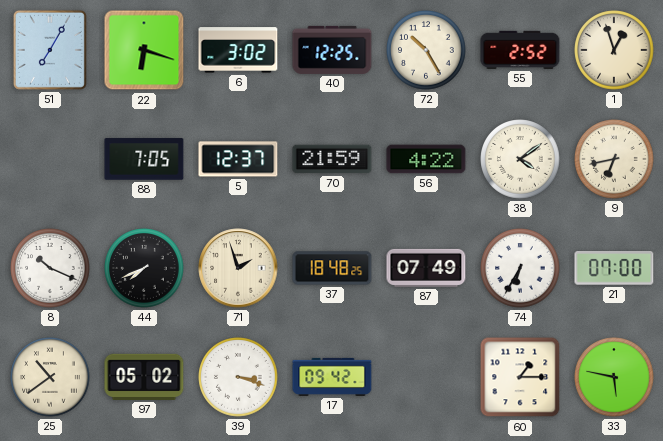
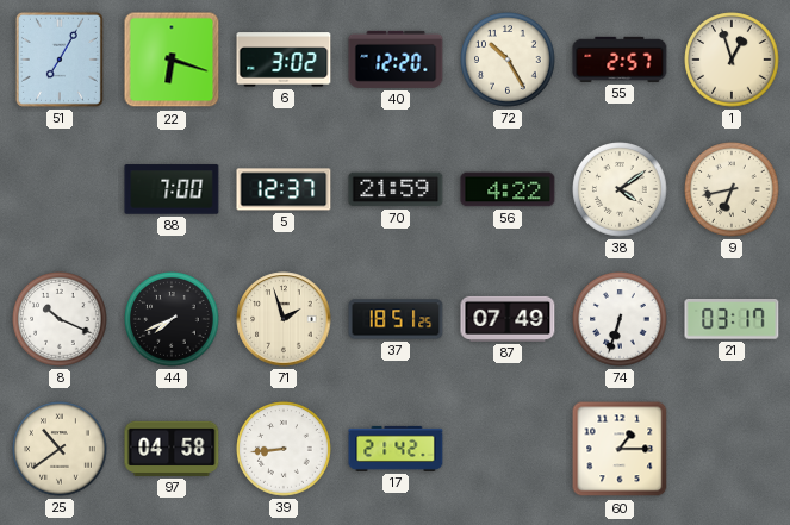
40: 12:25 -> 12:20
55: 2:52 -> 2:57
88: 7:05 -> 7:00
37: 18:48 -> 18:51
74: 6:35 -> 6:33
21: 07:00 -> 03:17
97: 05:02 -> 04:58
39: 3:18 -> 8:44
17: 09:42 -> 21:42
33: 5:47 -> none
